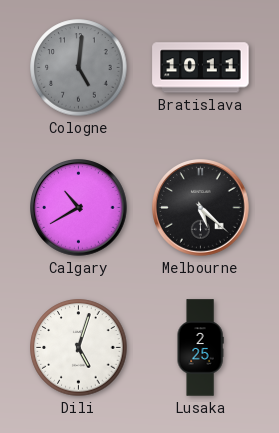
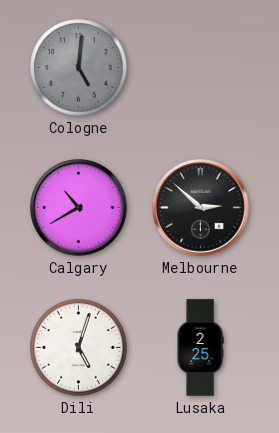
Bratislava: 10:11 -> none
Melbourne: 5:22 -> 2:52
